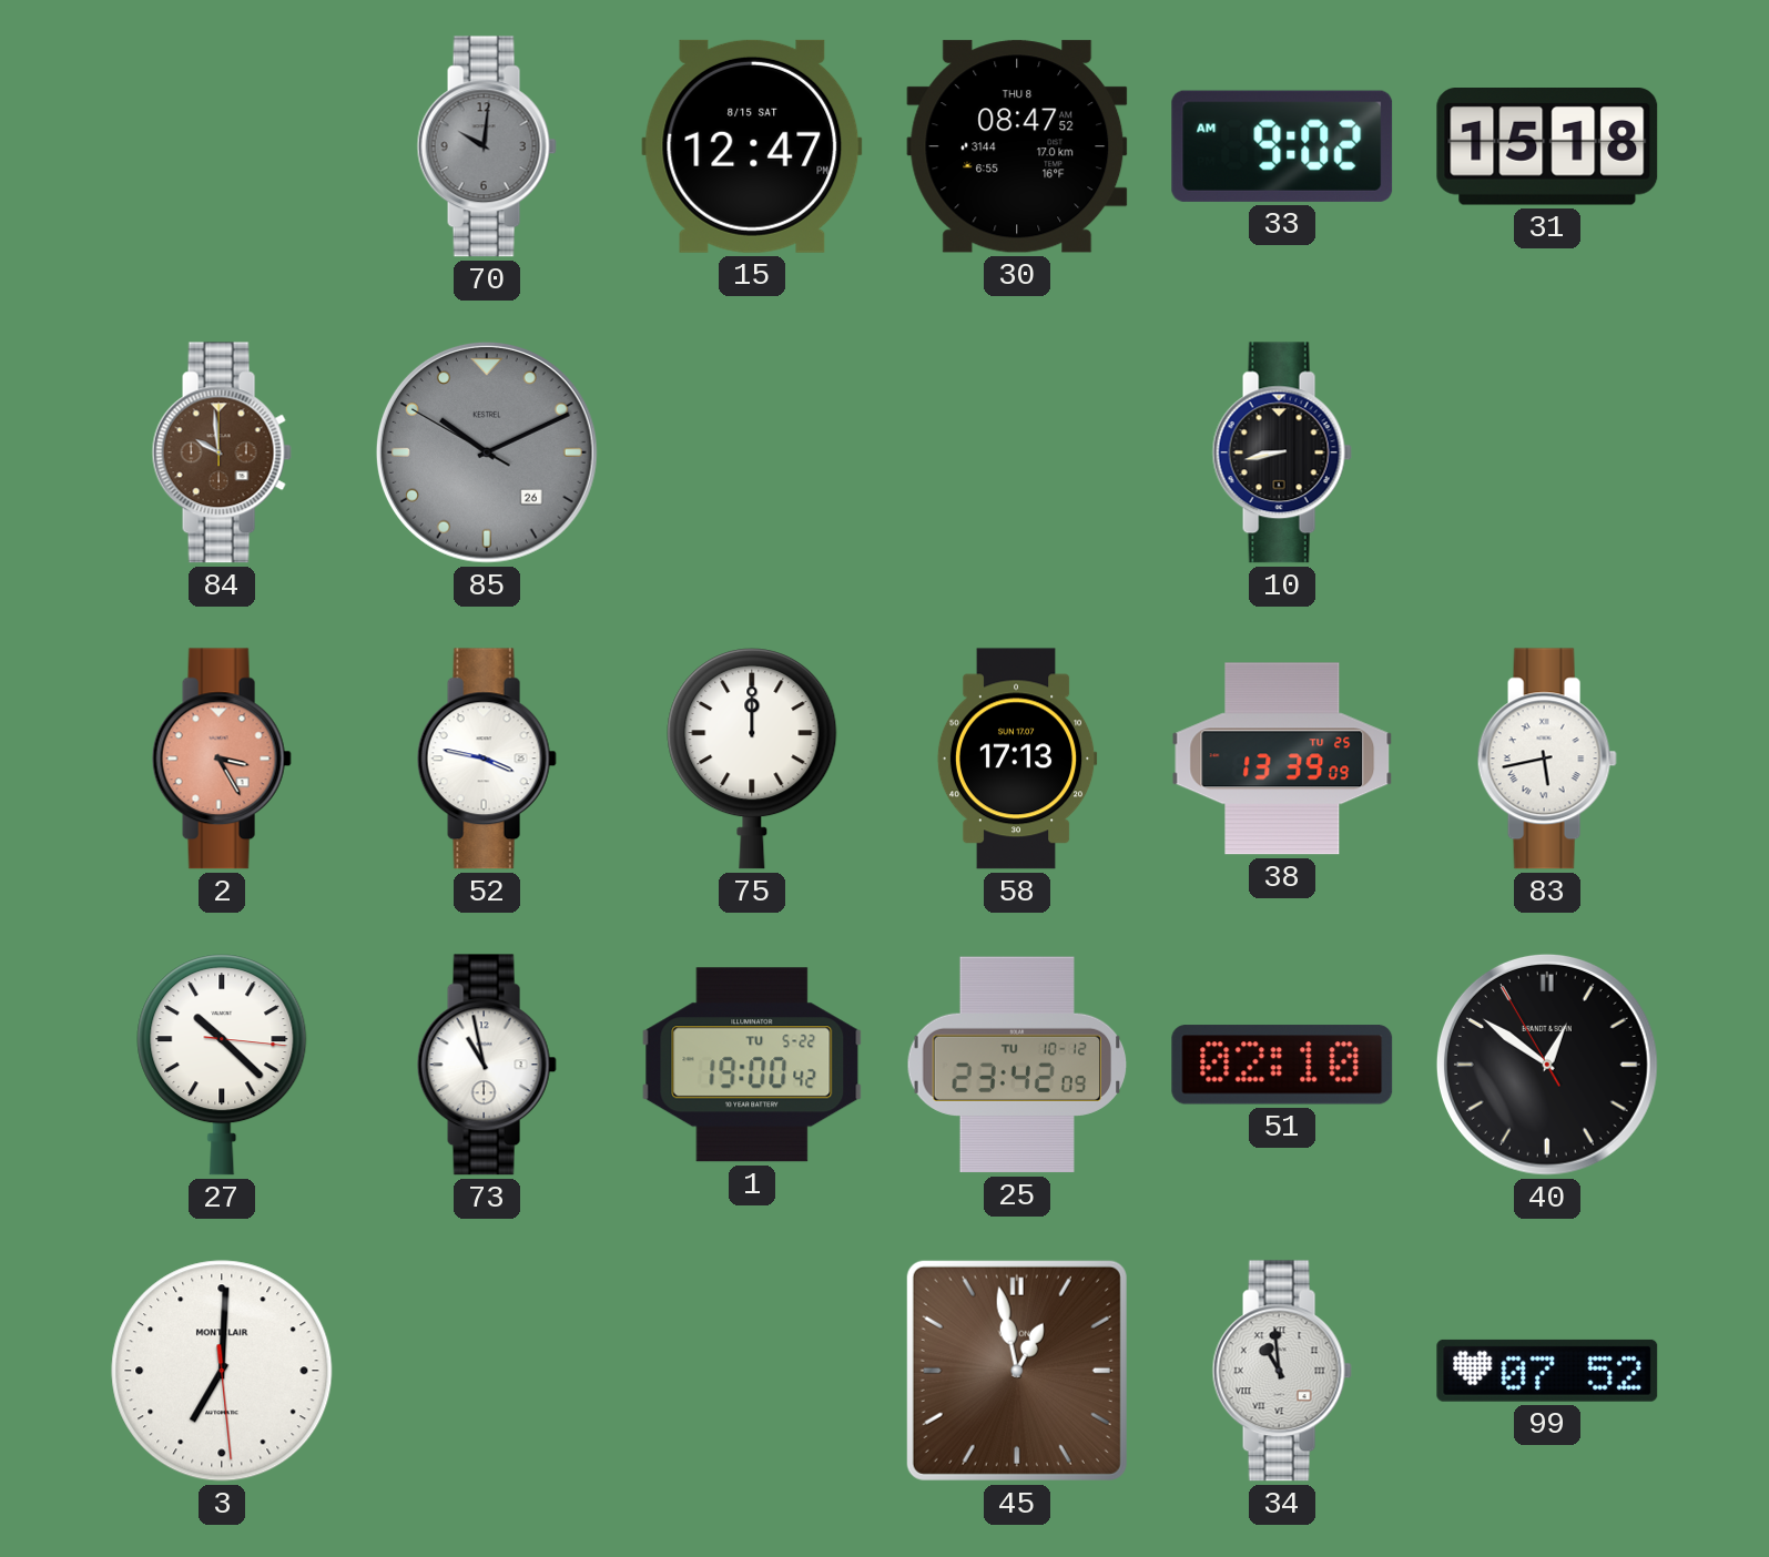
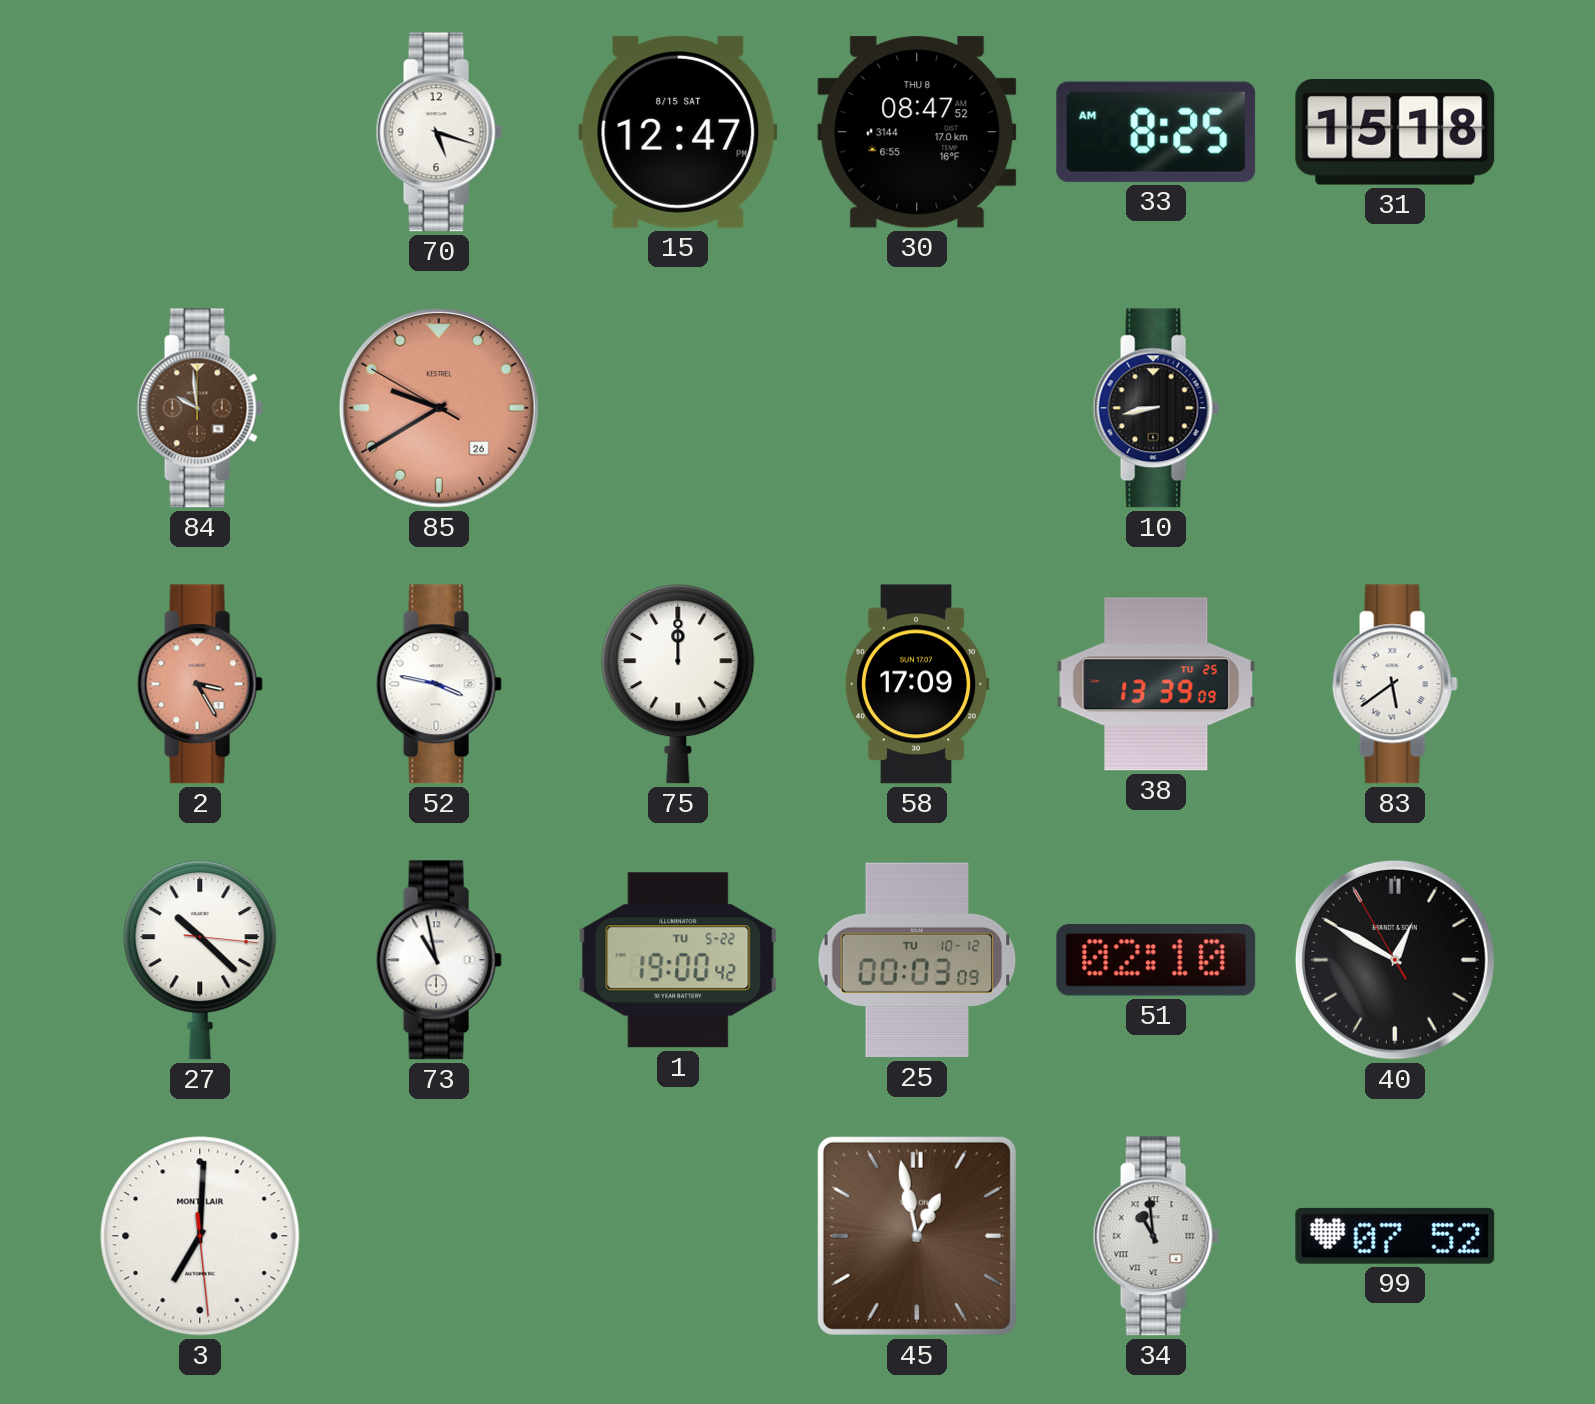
70: 10:01 -> 5:18
70 dial: grey -> white
33: 9:02 -> 8:25
85: 10:10 -> 9:39
85 dial: grey -> salmon
58: 17:13 -> 17:09
83: 5:43 -> 5:39
25: 23:42 -> 00:03
40: 12:50 -> 12:49
